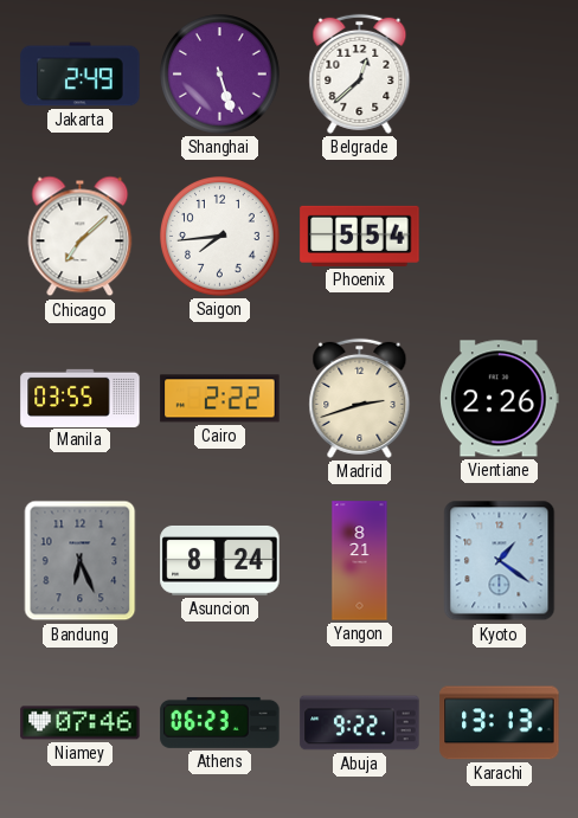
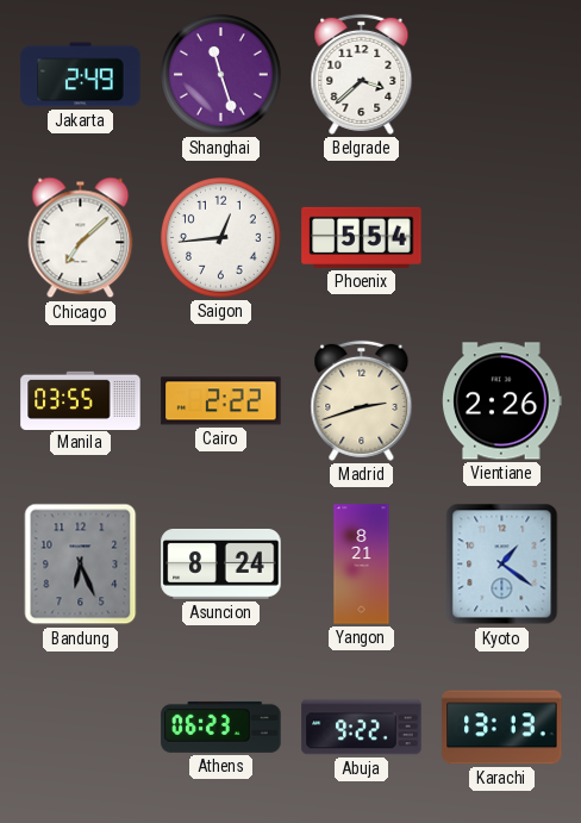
Shanghai: 5:27 -> 11:27
Belgrade: 12:38 -> 3:38
Saigon: 7:44 -> 12:44
Niamey: 07:46 -> none
